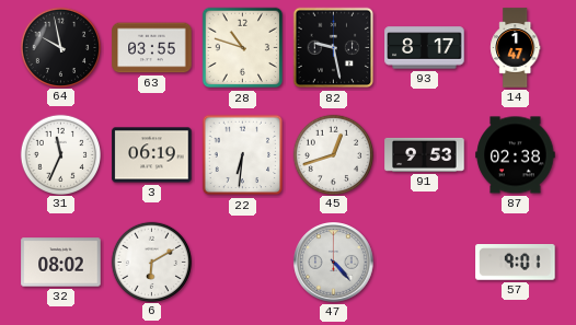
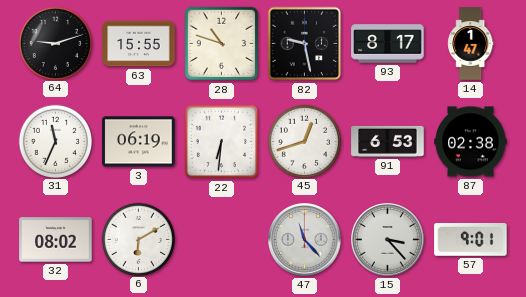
64: 9:58 -> 9:12
63: 03:55 -> 15:55
91: 9:53 -> 6:53
47: 4:23 -> 11:23
15: none -> 3:23
